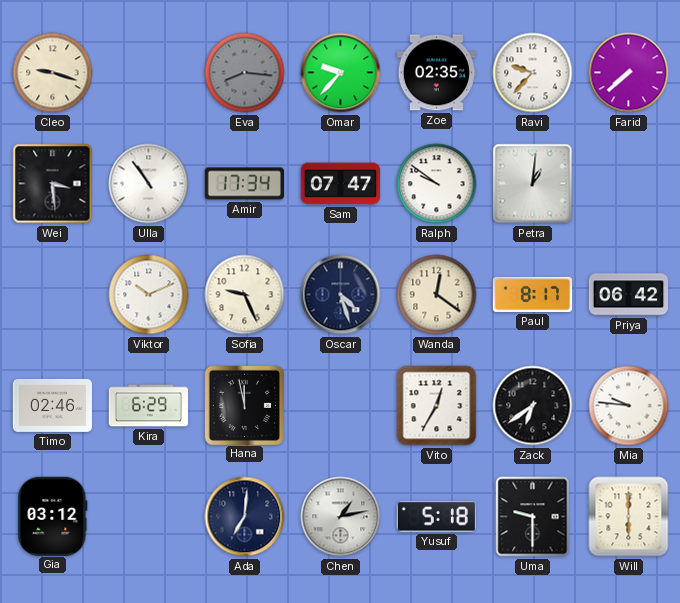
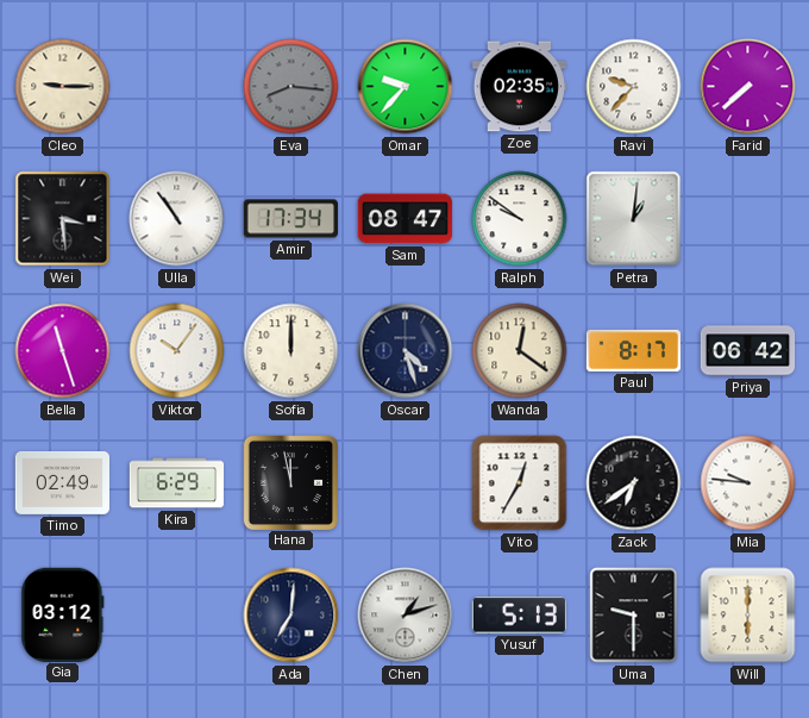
Cleo: 9:18 -> 9:15
Sam: 07:47 -> 08:47
Bella: none -> 11:27
Viktor: 10:11 -> 10:06
Sofia: 9:26 -> 12:00
Timo: 02:46 -> 02:49
Chen: 1:13 -> 1:12
Yusuf: 5:18 -> 5:13
